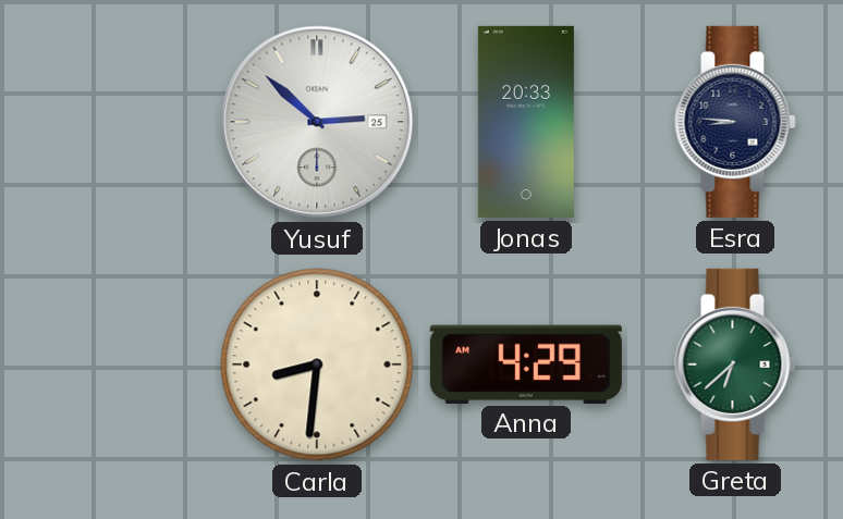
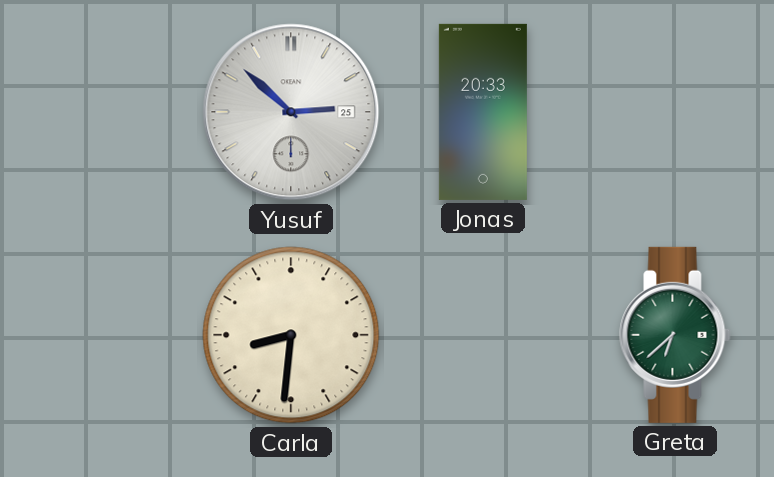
Esra: 8:46 -> none
Anna: 4:29 -> none
